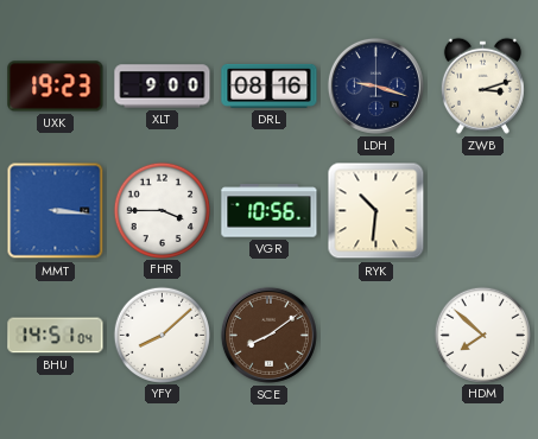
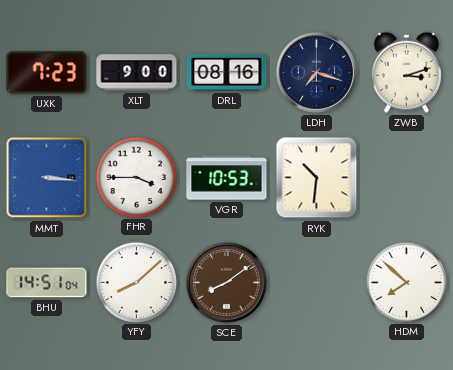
UXK: 19:23 -> 7:23
LDH: 9:18 -> 7:18
VGR: 10:56 -> 10:53
